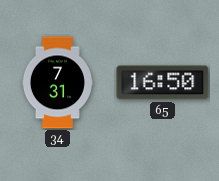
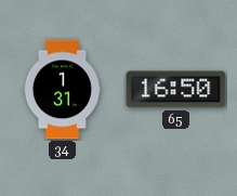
34: 7:31 -> 1:31
